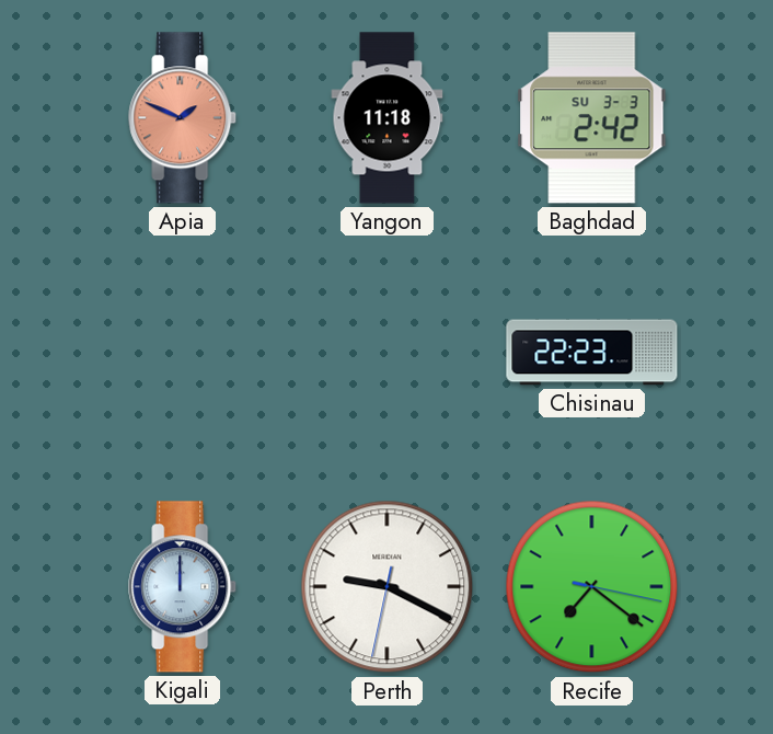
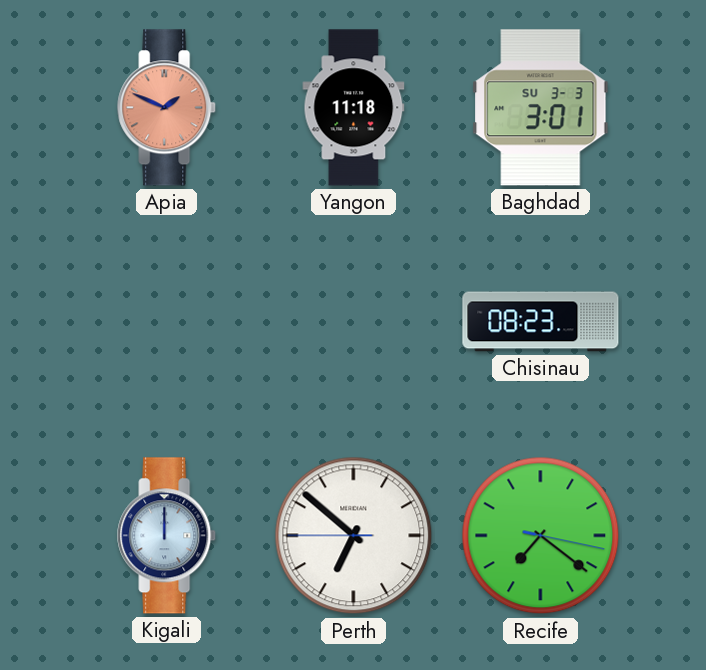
Baghdad: 2:42 -> 3:01
Chisinau: 22:23 -> 08:23
Perth: 9:19 -> 6:51
